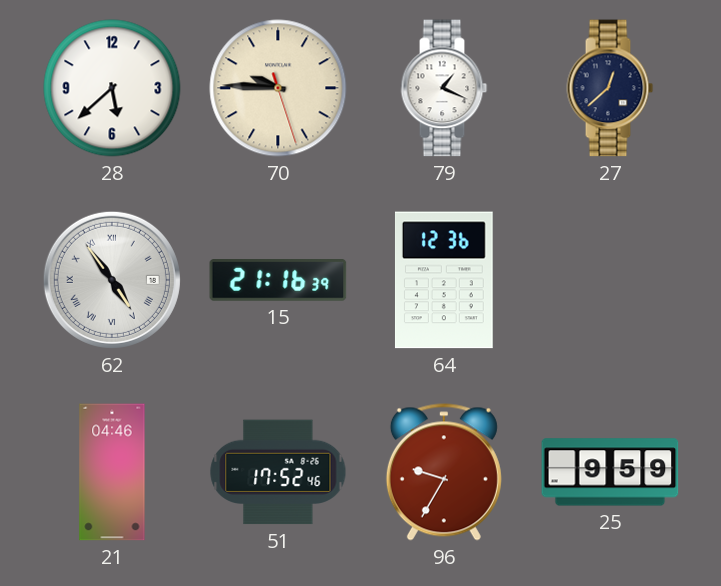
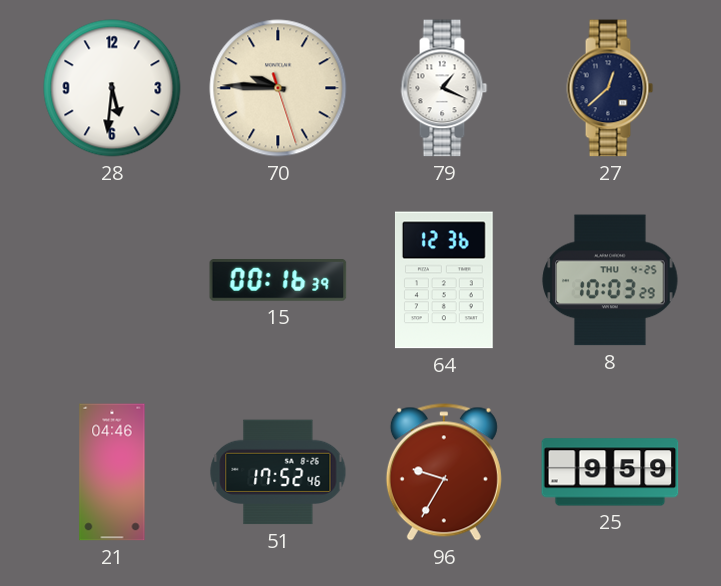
28: 5:38 -> 5:31
62: 4:54 -> none
15: 21:16 -> 00:16
8: none -> 10:03
